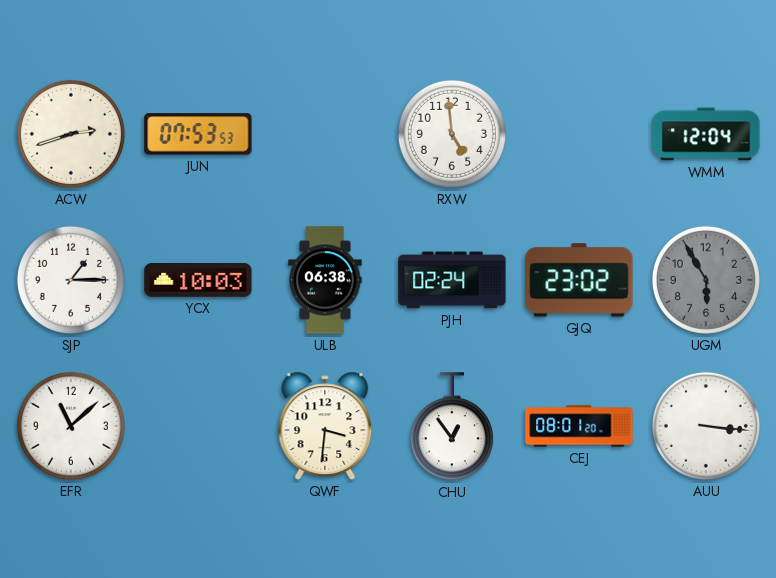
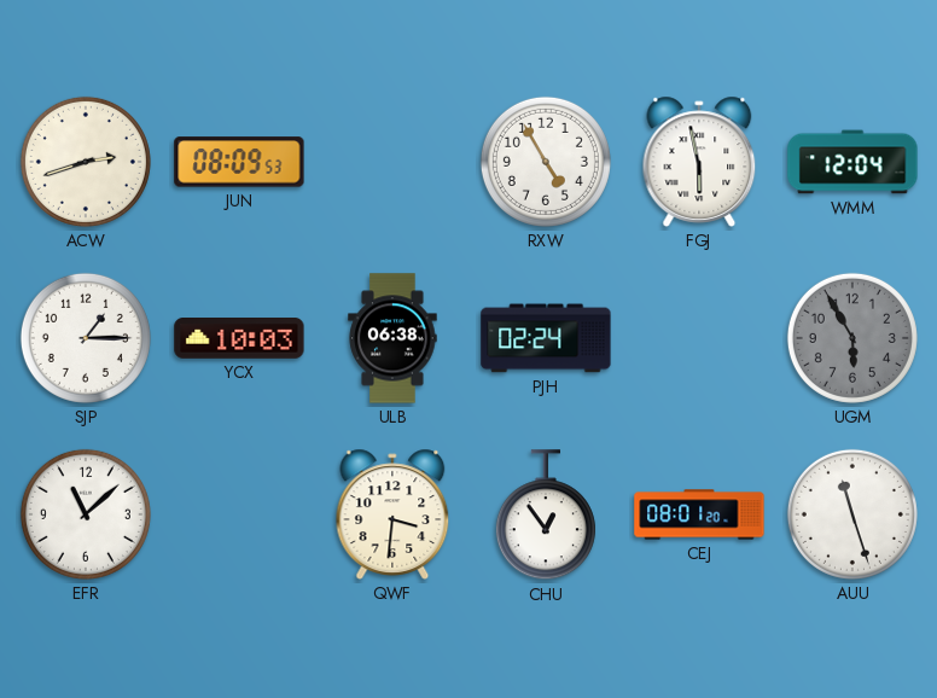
JUN: 07:53 -> 08:09
RXW: 4:59 -> 4:55
FGJ: none -> 5:58
GJQ: 23:02 -> none
AUU: 3:16 -> 11:27
